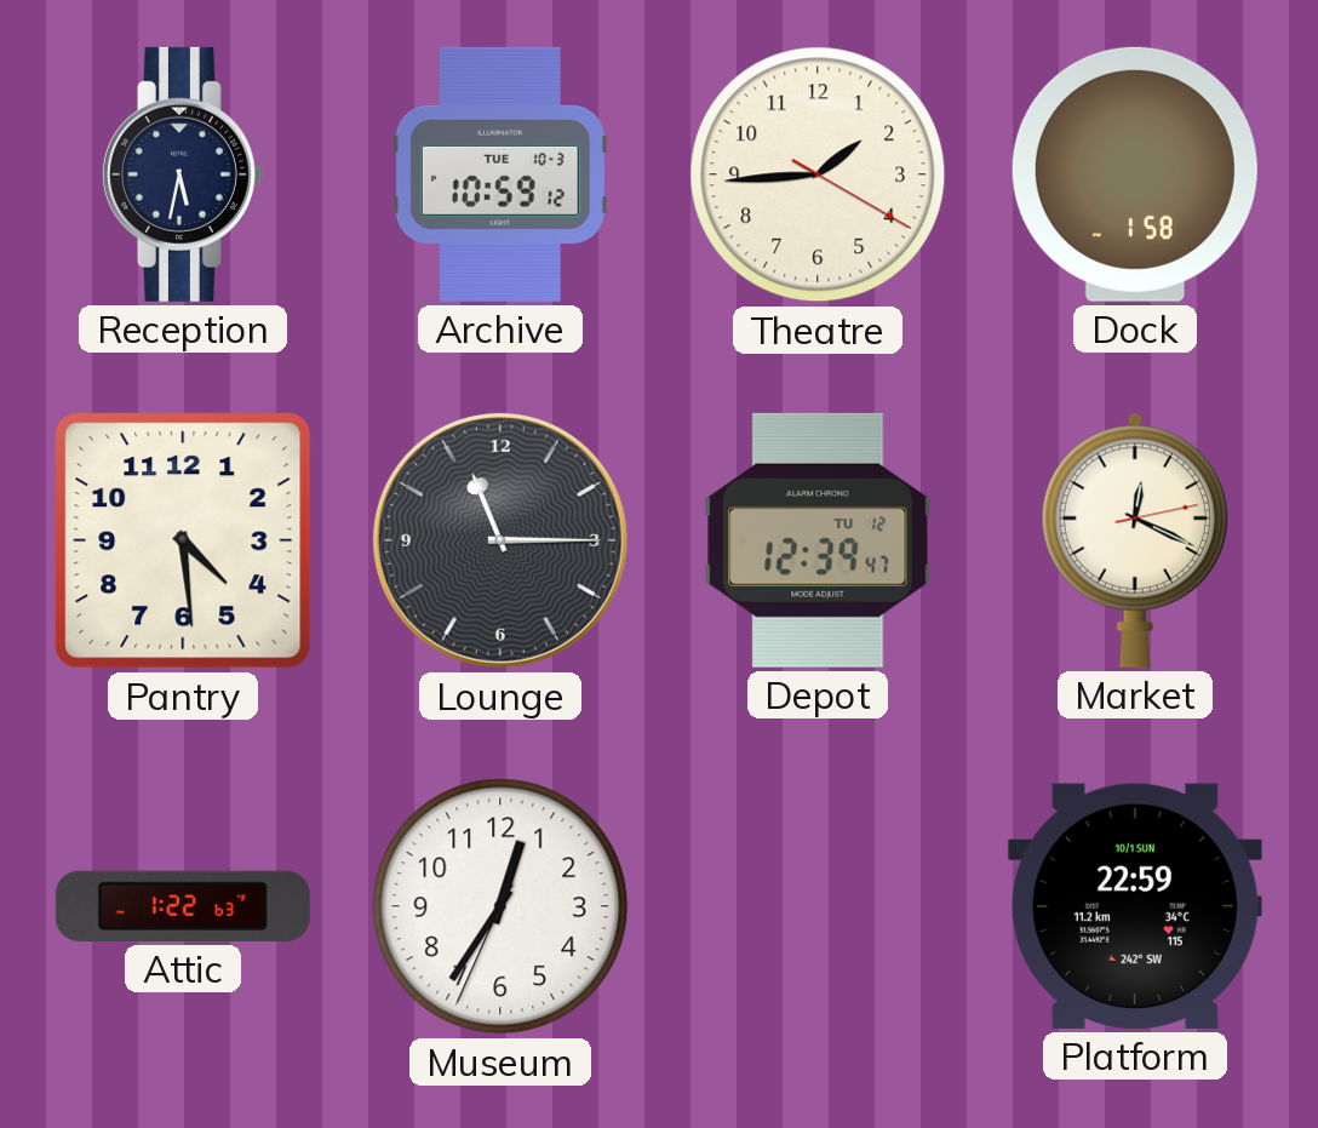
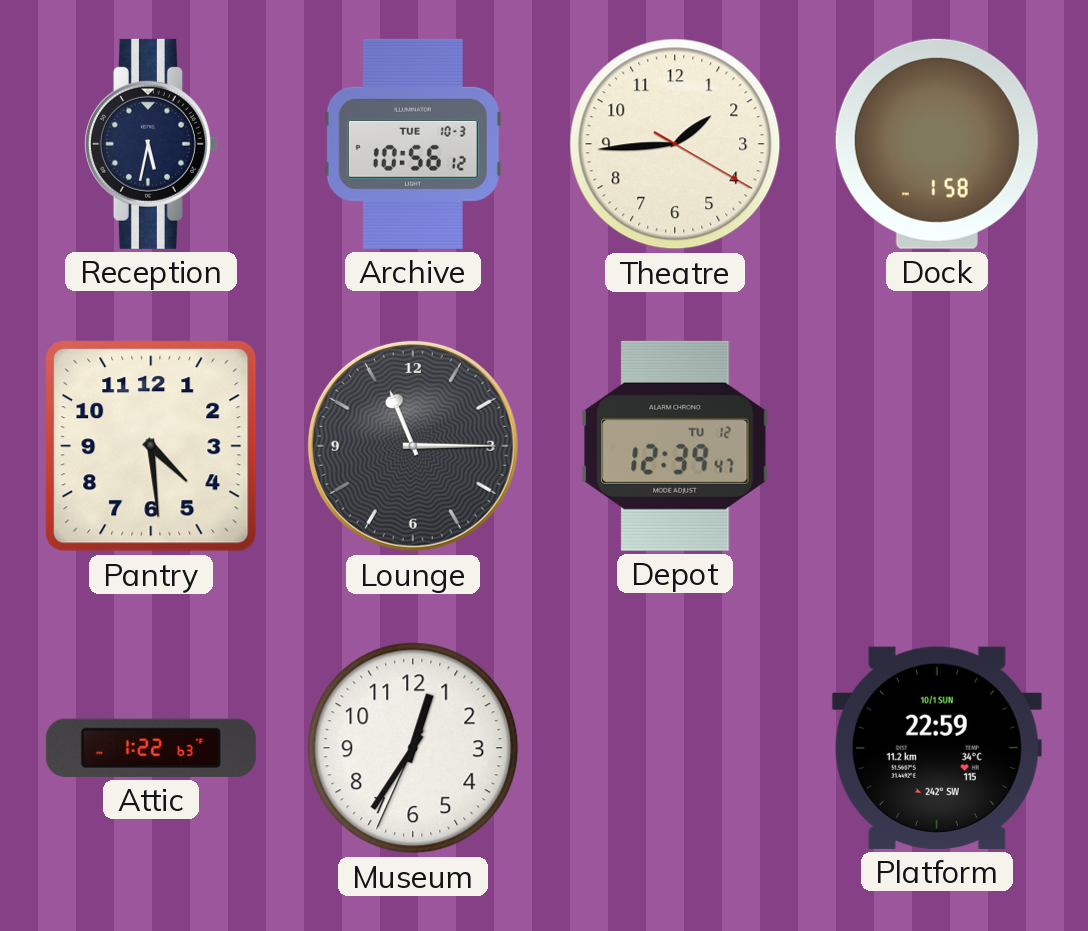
Archive: 10:59 -> 10:56
Market: 12:19 -> none
